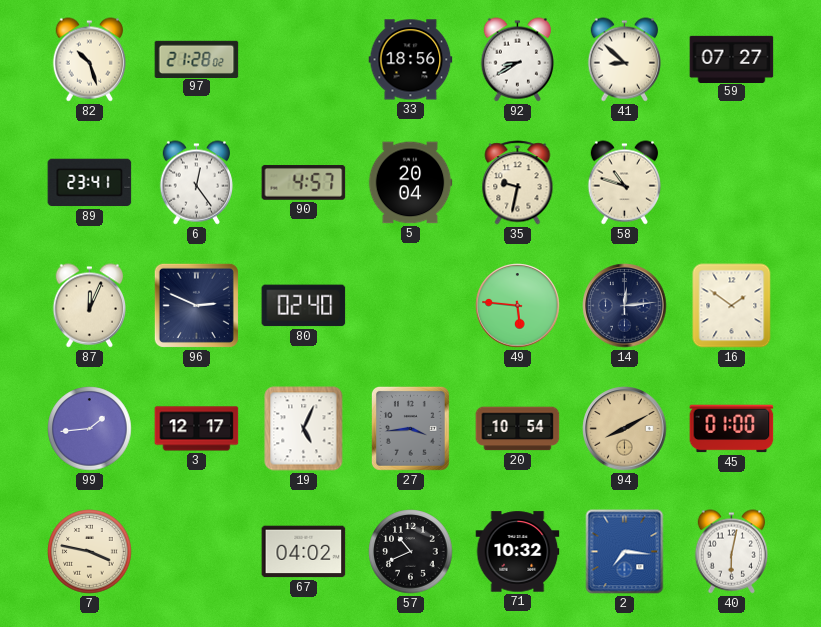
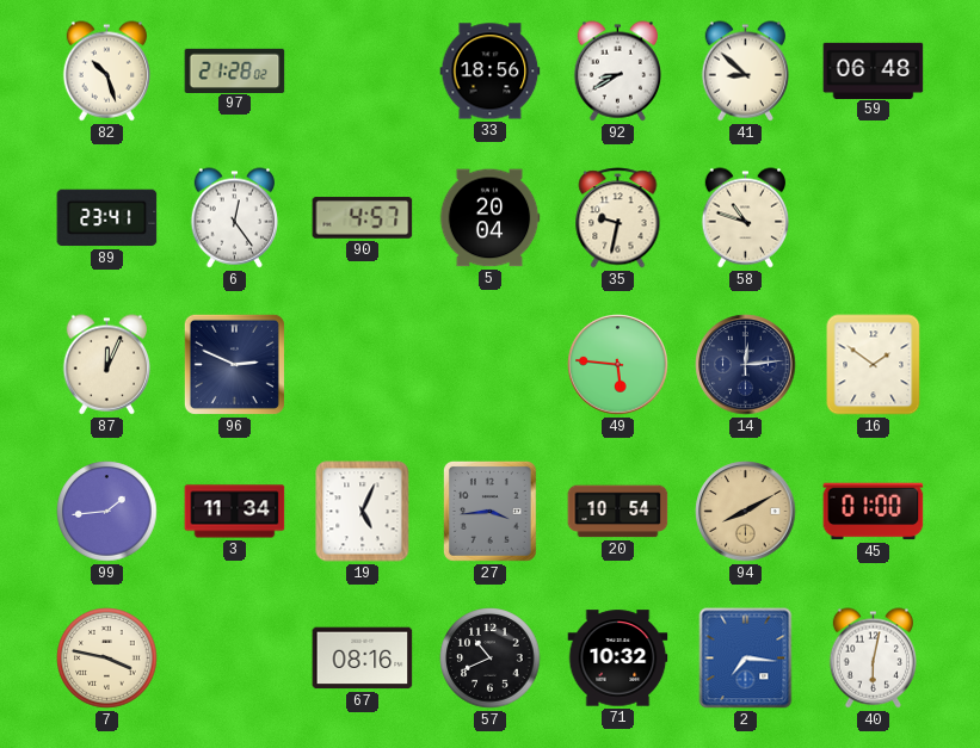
59: 07:27 -> 06:48
80: 02:40 -> none
3: 12:17 -> 11:34
67: 04:02 -> 08:16
